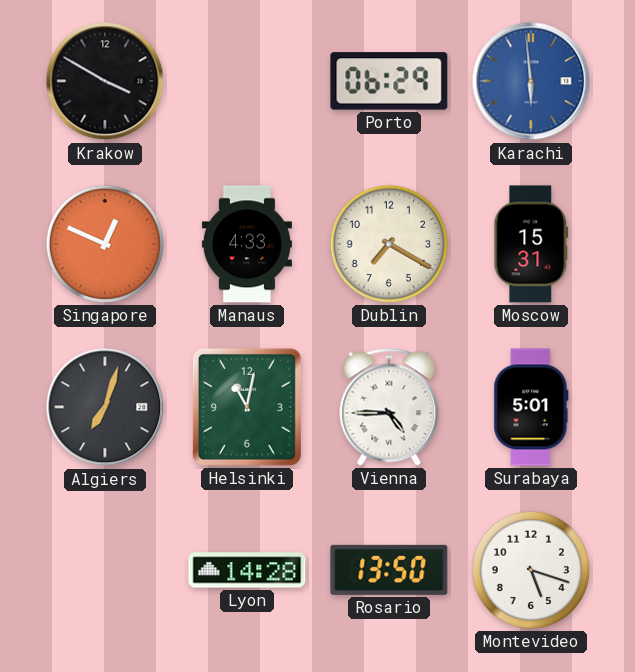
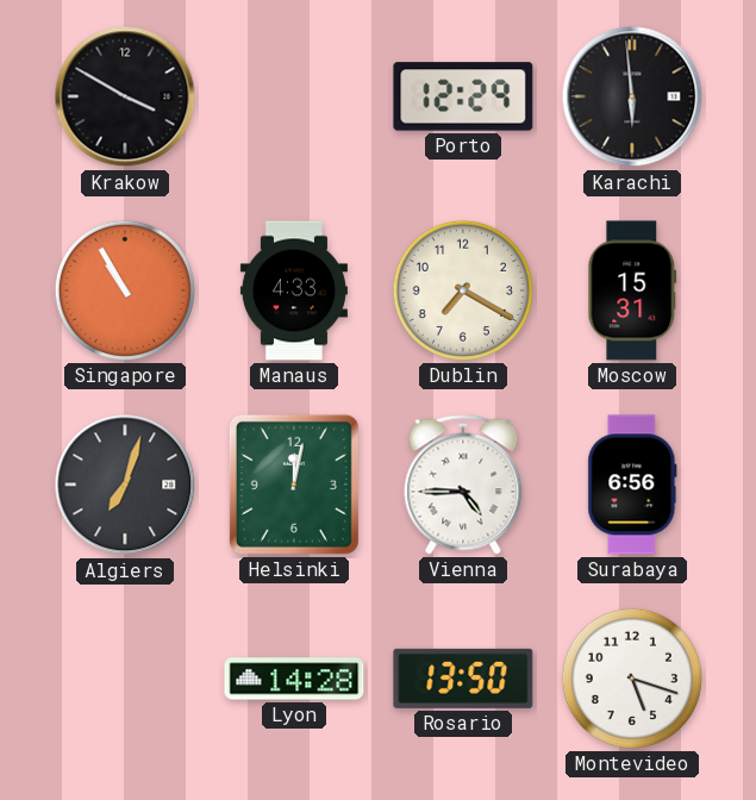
Porto: 06:29 -> 12:29
Karachi dial: blue -> black
Singapore: 12:49 -> 10:55
Helsinki: 11:02 -> 12:02
Surabaya: 5:01 -> 6:56
